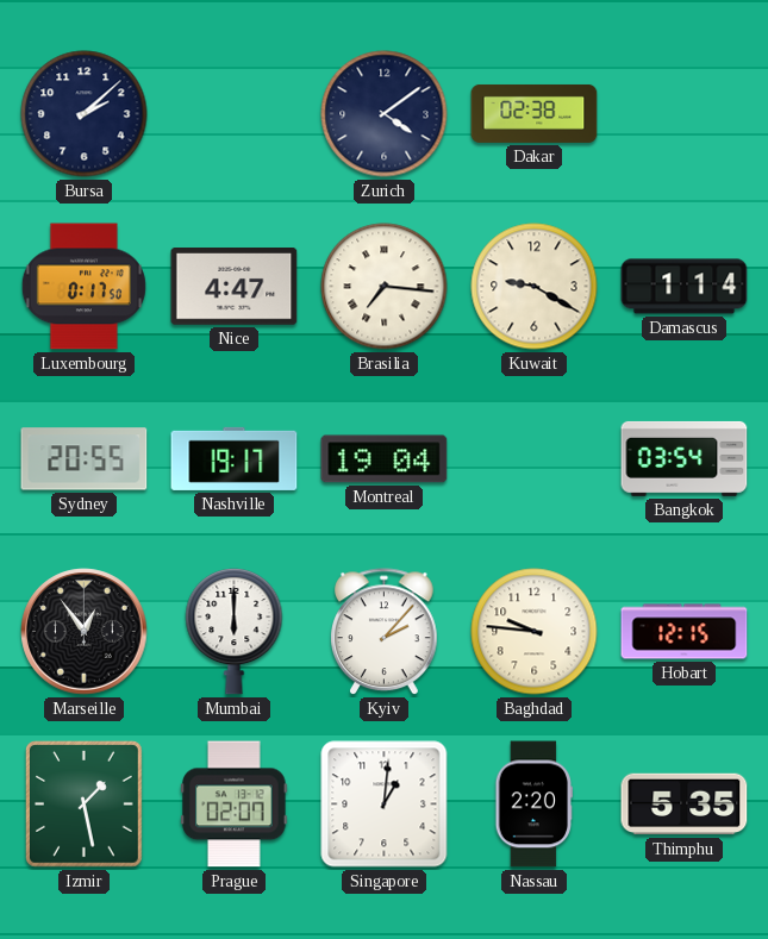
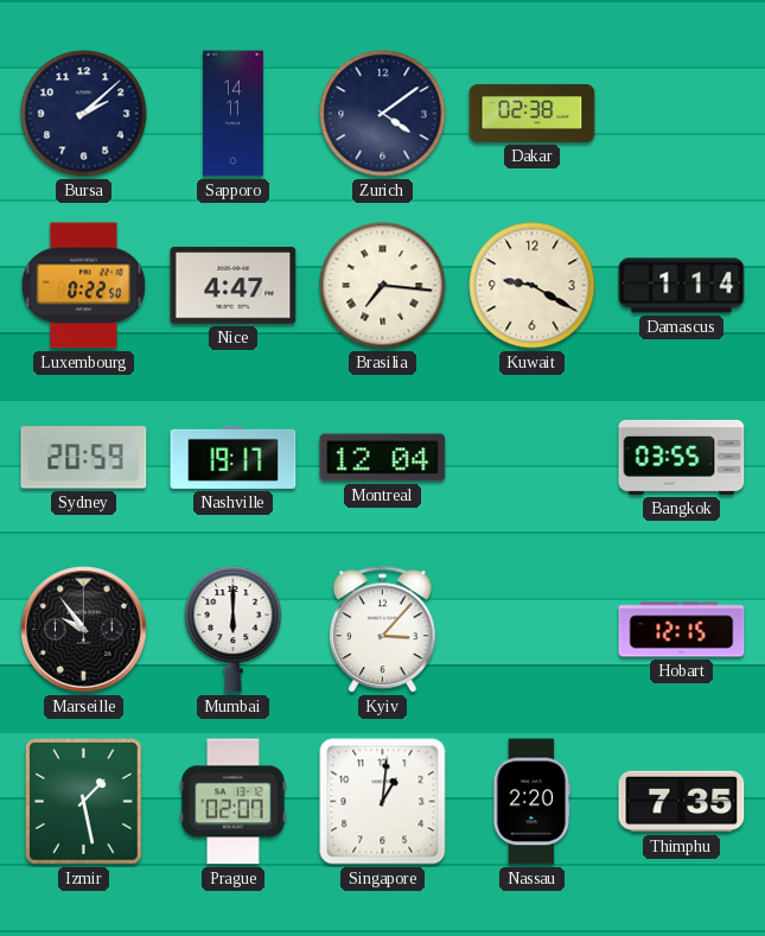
Sapporo: none -> 14:11
Luxembourg: 0:17 -> 0:22
Sydney: 20:55 -> 20:59
Montreal: 19:04 -> 12:04
Bangkok: 03:54 -> 03:55
Marseille: 12:54 -> 9:54
Kyiv: 2:07 -> 3:07
Baghdad: 9:46 -> none
Thimphu: 5:35 -> 7:35
